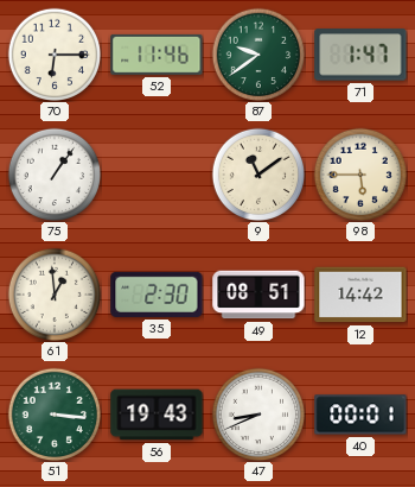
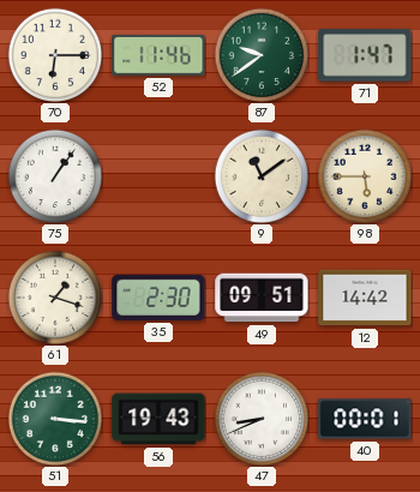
61: 12:59 -> 1:18
49: 08:51 -> 09:51
